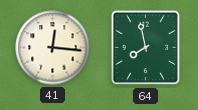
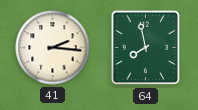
41: 12:16 -> 2:16
